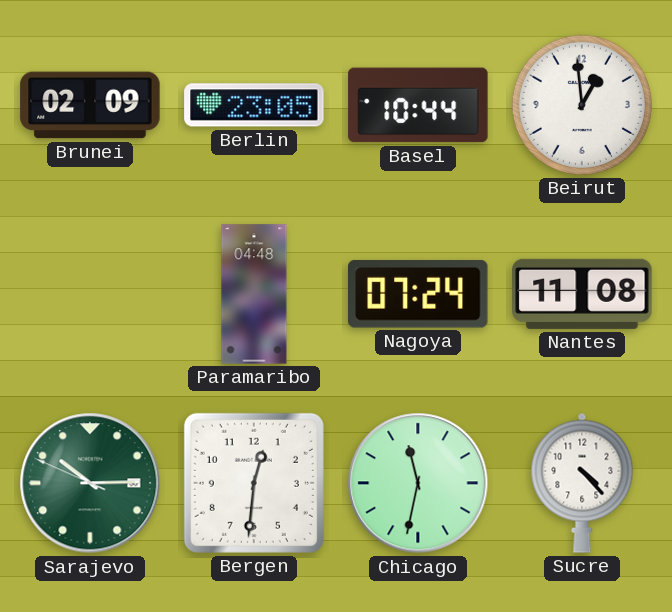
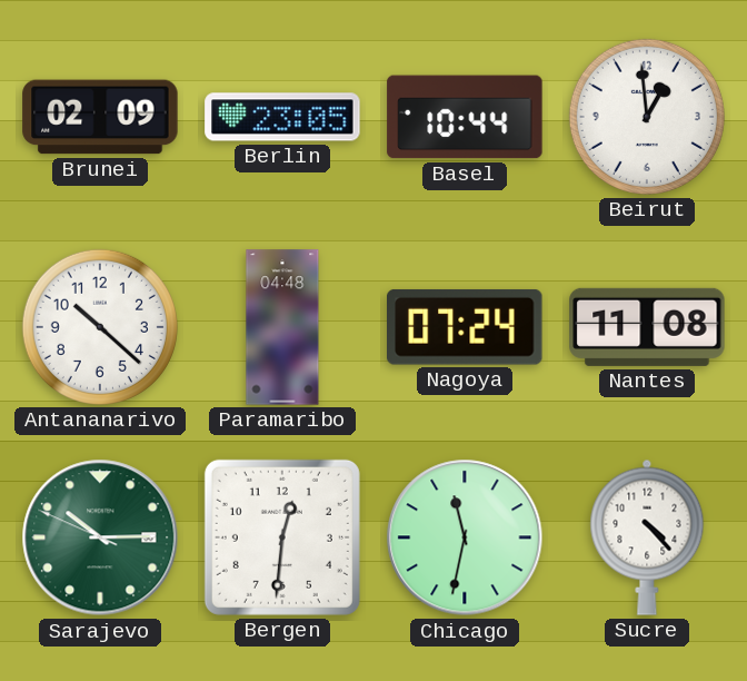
Antananarivo: none -> 10:22
